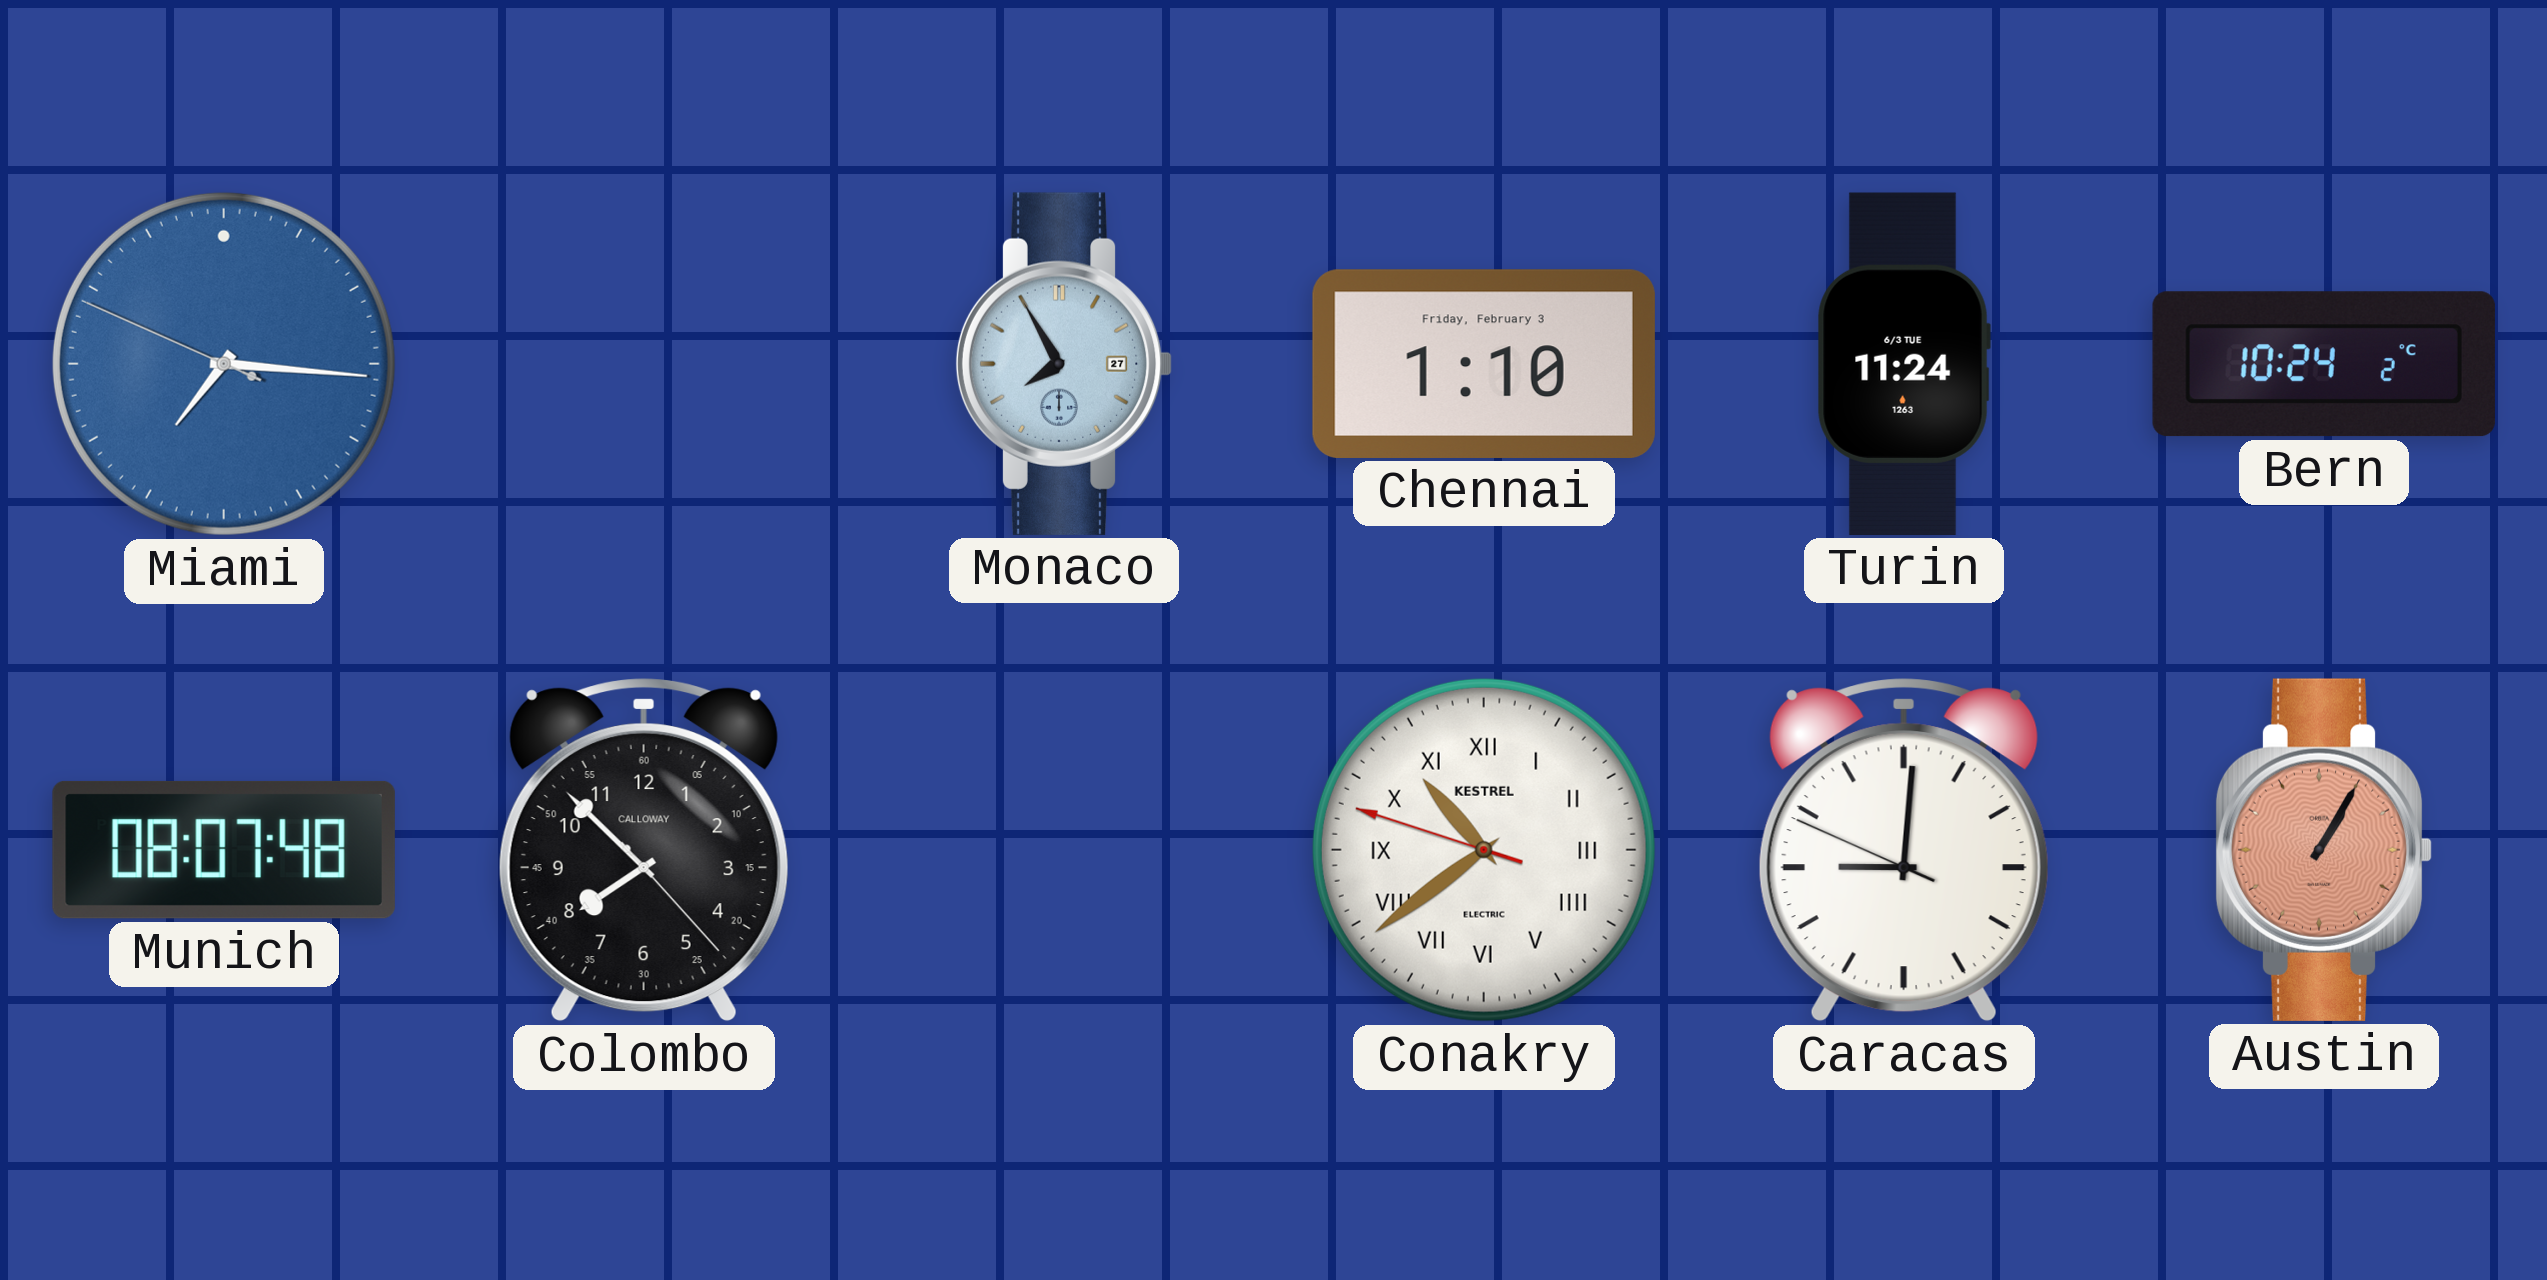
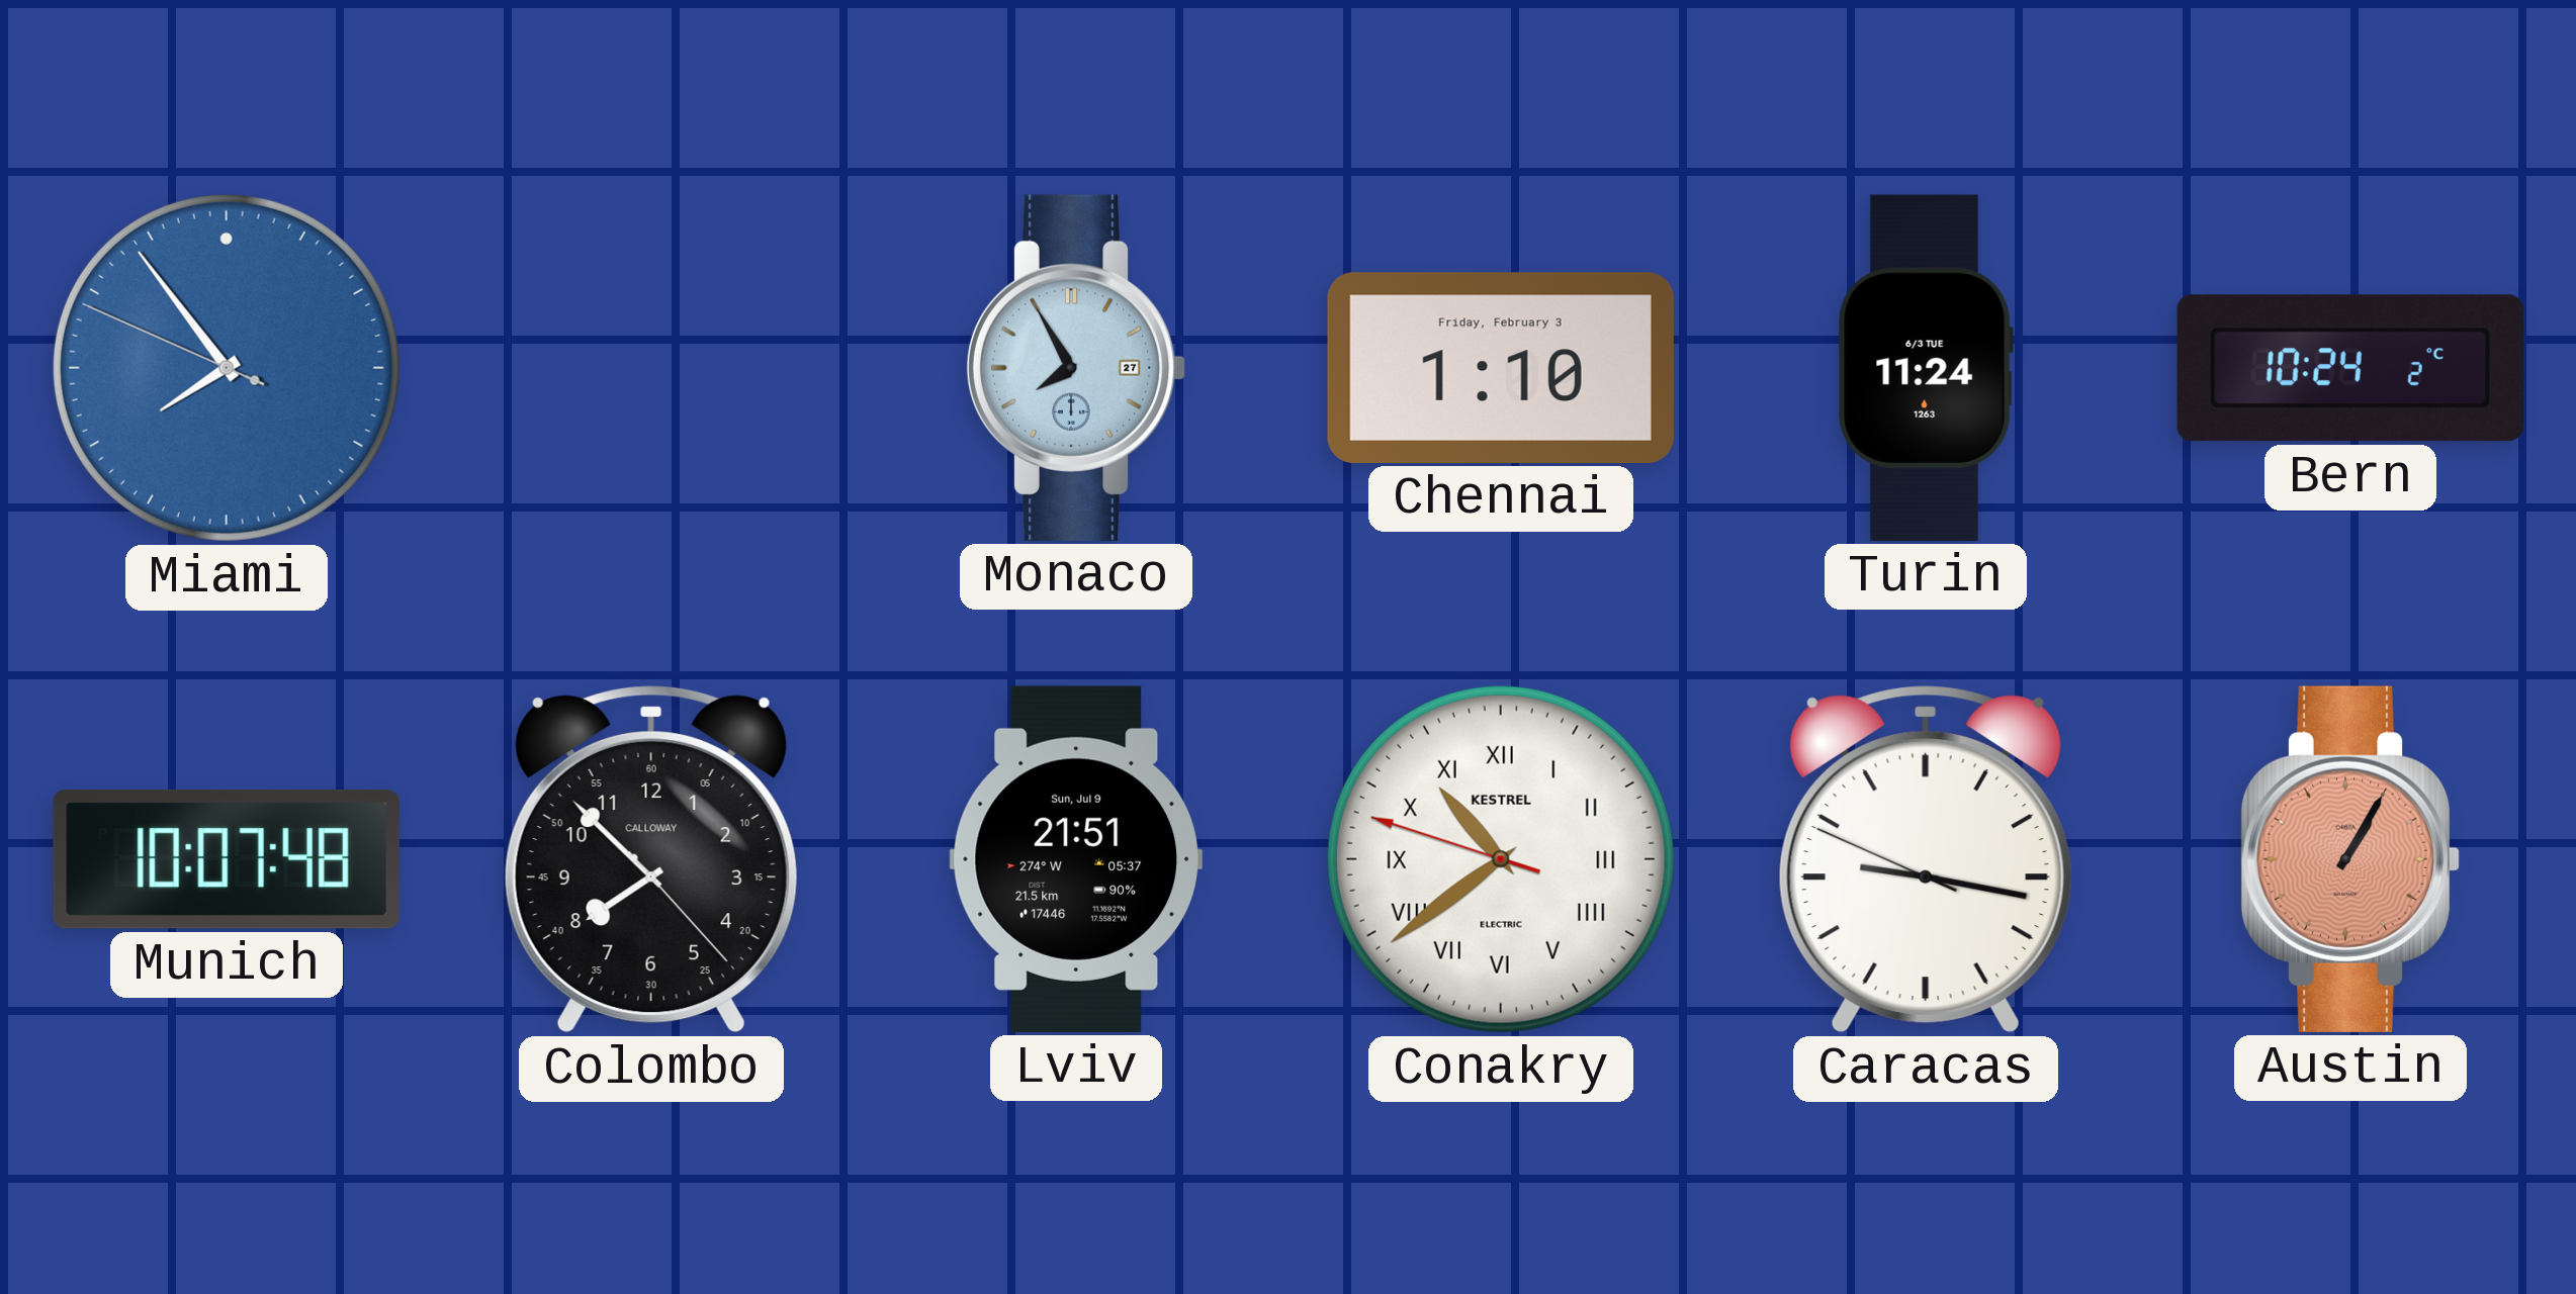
Miami: 7:15 -> 7:53
Munich: 08:07 -> 10:07
Lviv: none -> 21:51
Caracas: 9:00 -> 9:16
